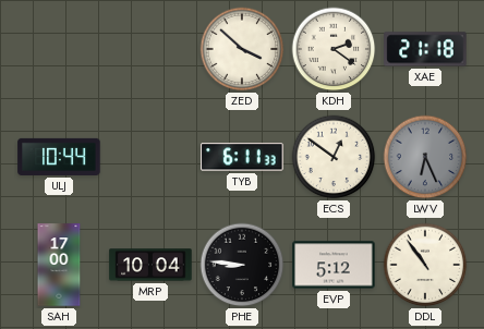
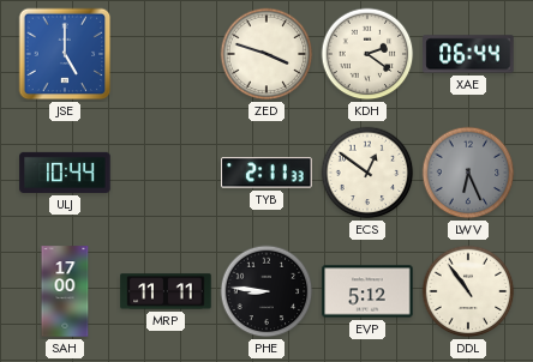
JSE: none -> 5:00
ZED: 3:52 -> 3:48
XAE: 21:18 -> 06:44
TYB: 6:11 -> 2:11
MRP: 10:04 -> 11:11
